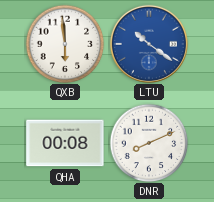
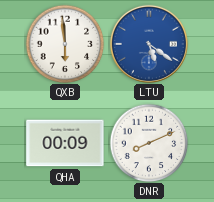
LTU: 10:21 -> 5:21
QHA: 00:08 -> 00:09
